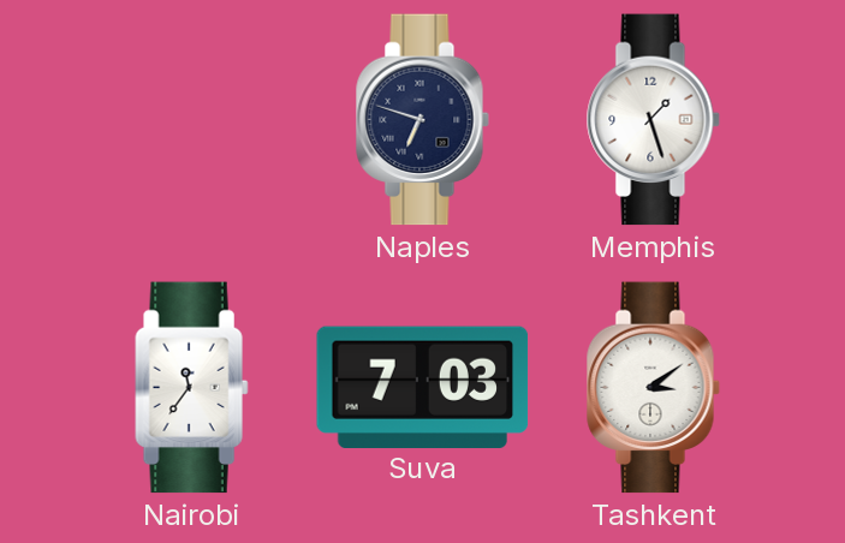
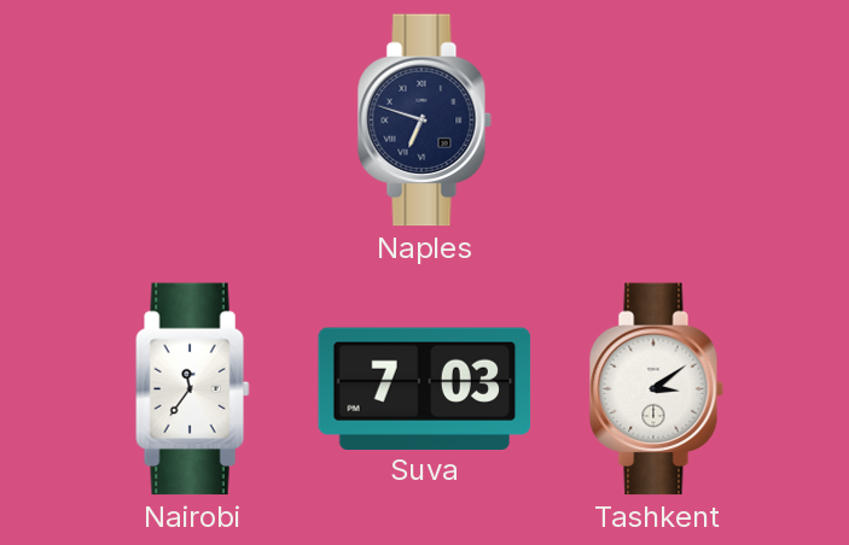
Memphis: 1:27 -> none
